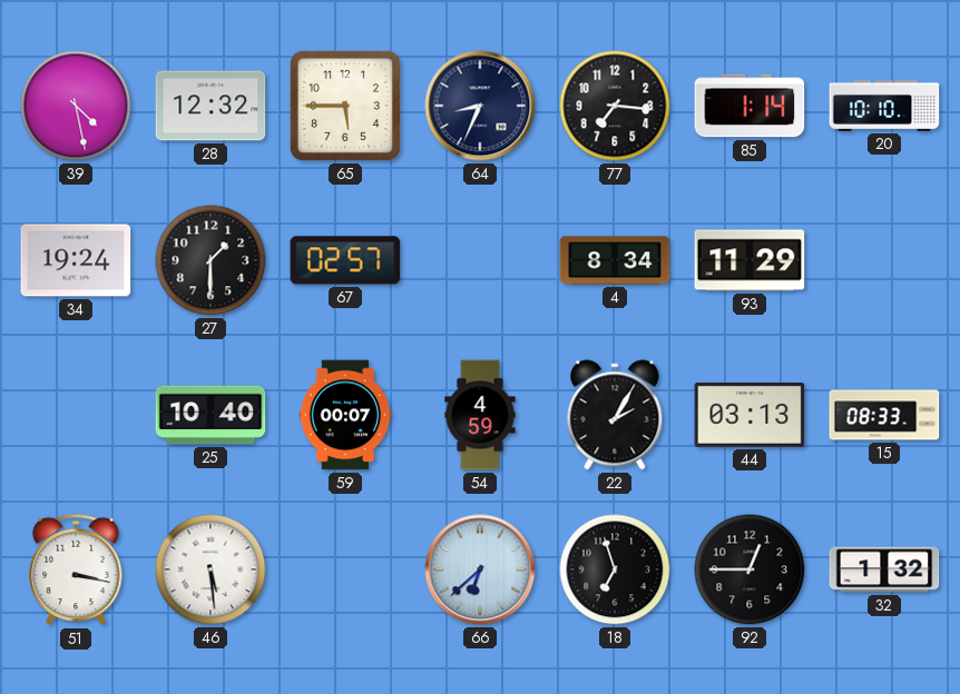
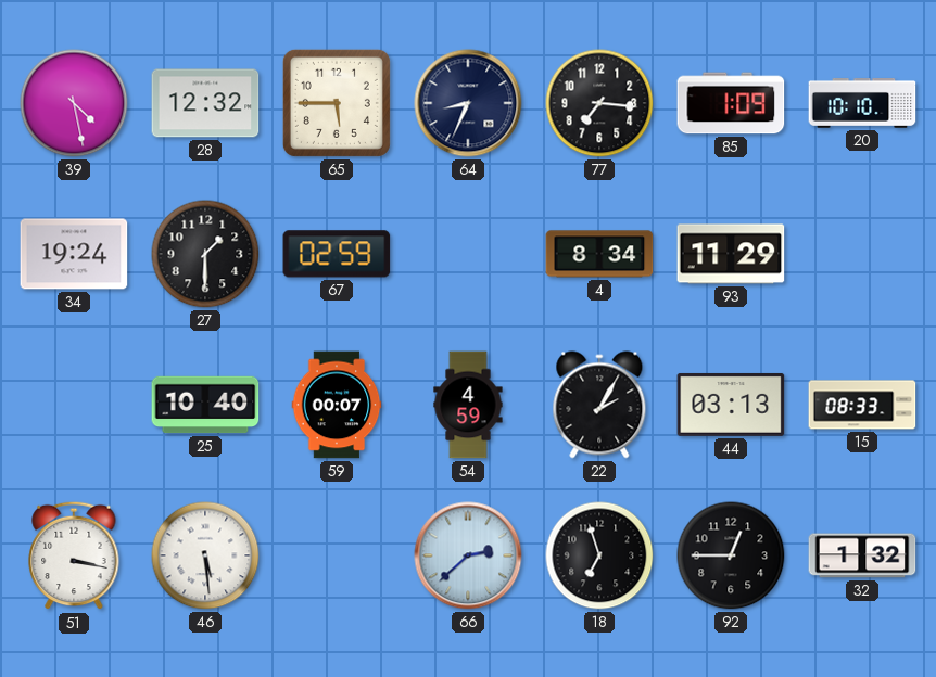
85: 1:14 -> 1:09
67: 02:57 -> 02:59
66: 6:38 -> 2:38
